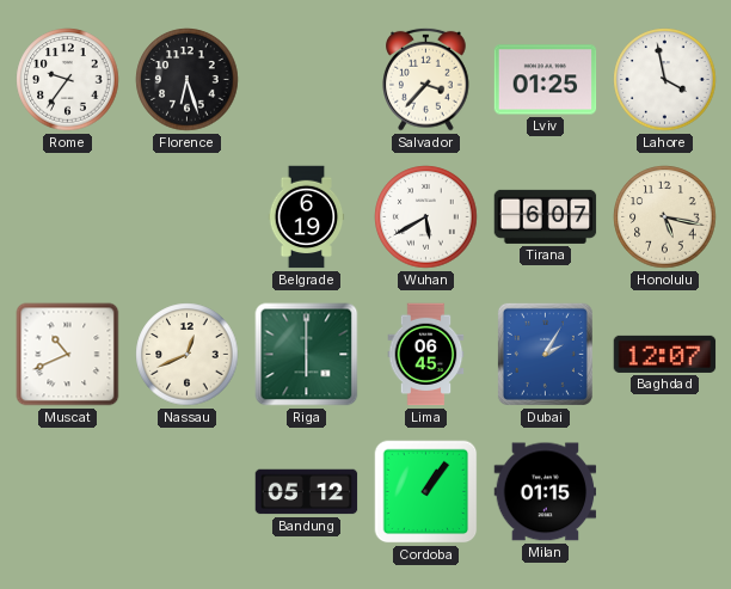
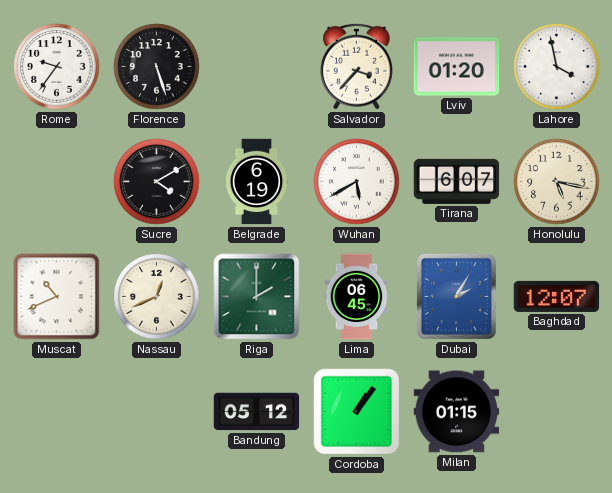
Florence: 6:27 -> 5:27
Lviv: 01:25 -> 01:20
Sucre: none -> 4:10
Riga: 6:00 -> 2:00
